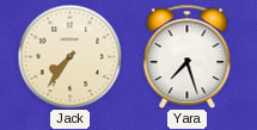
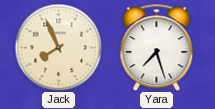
Jack: 7:36 -> 7:56
